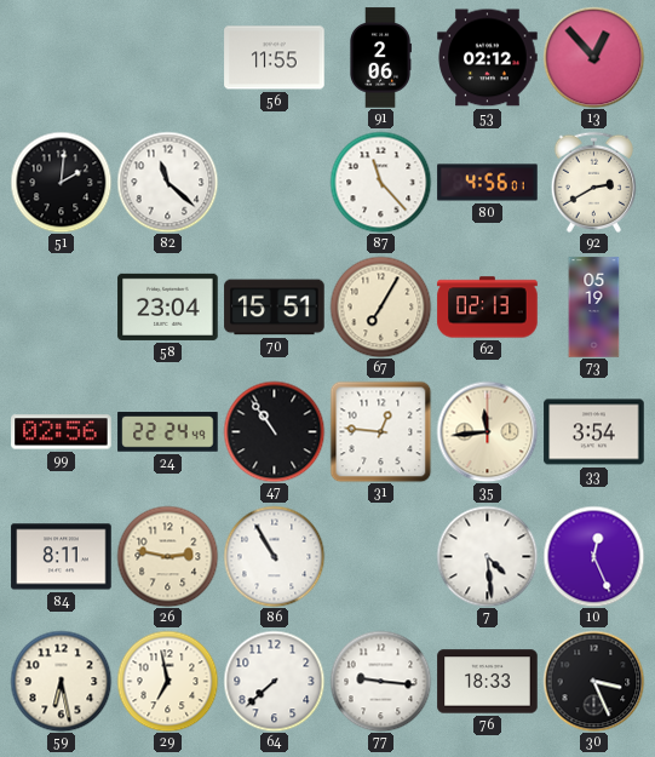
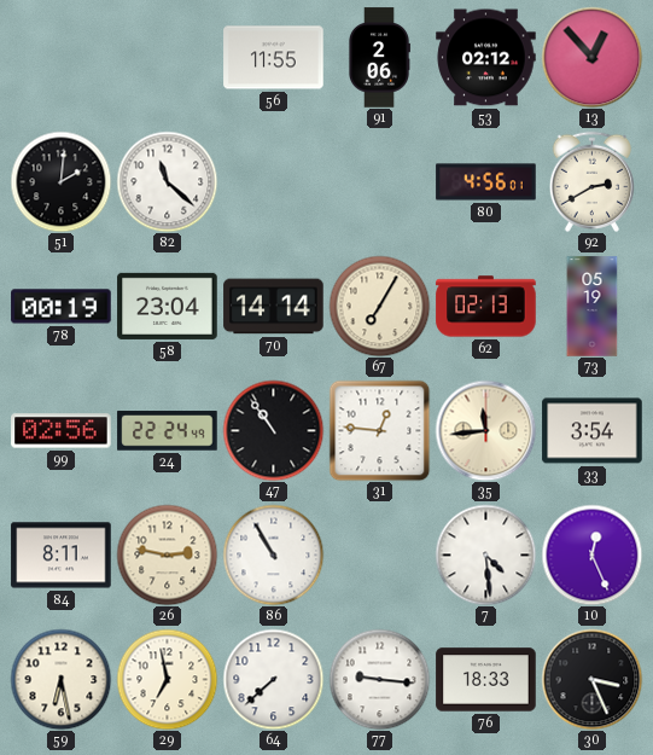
87: 11:23 -> none
78: none -> 00:19
70: 15:51 -> 14:14
